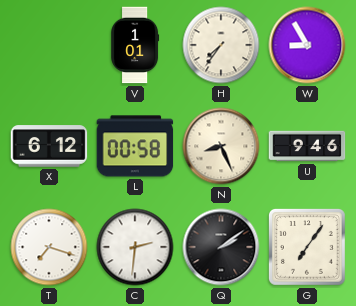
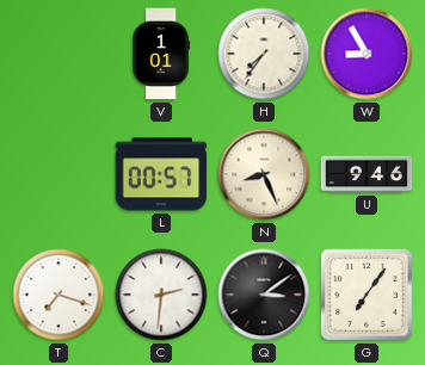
X: 6:12 -> none
L: 00:58 -> 00:57
Q: 2:09 -> 3:09
